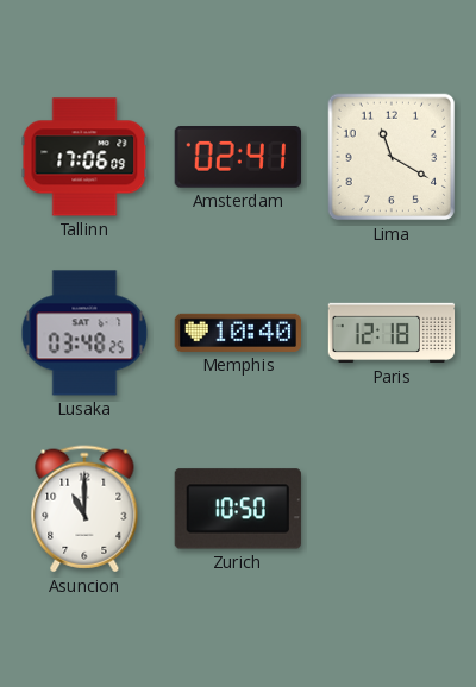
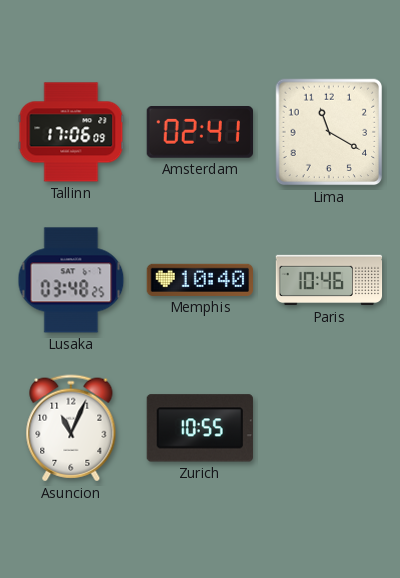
Paris: 12:18 -> 10:46
Asuncion: 11:00 -> 11:04
Zurich: 10:50 -> 10:55
